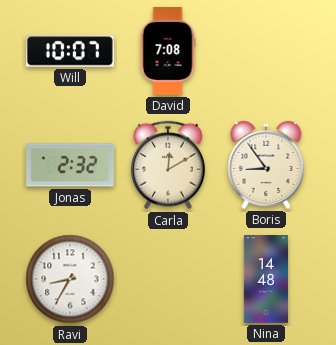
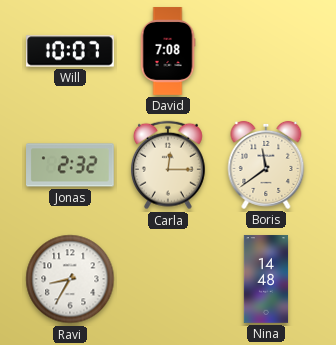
Carla: 12:10 -> 12:15
Boris: 8:54 -> 11:39
